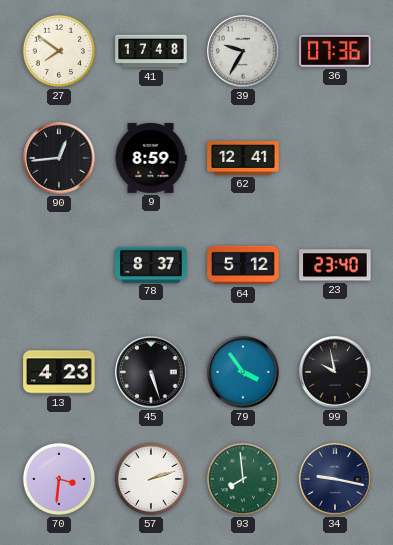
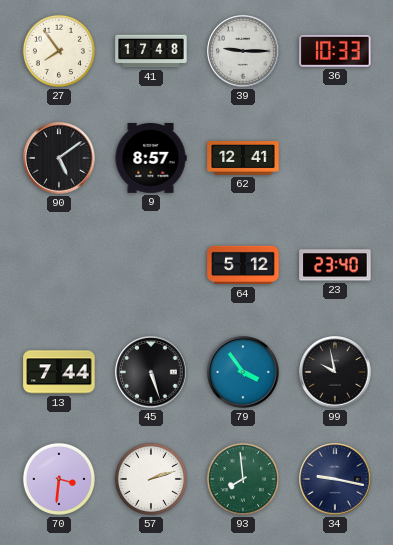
27: 7:51 -> 7:54
39: 9:35 -> 9:15
36: 07:36 -> 10:33
90: 12:44 -> 5:09
9: 8:59 -> 8:57
78: 8:37 -> none
13: 4:23 -> 7:44
